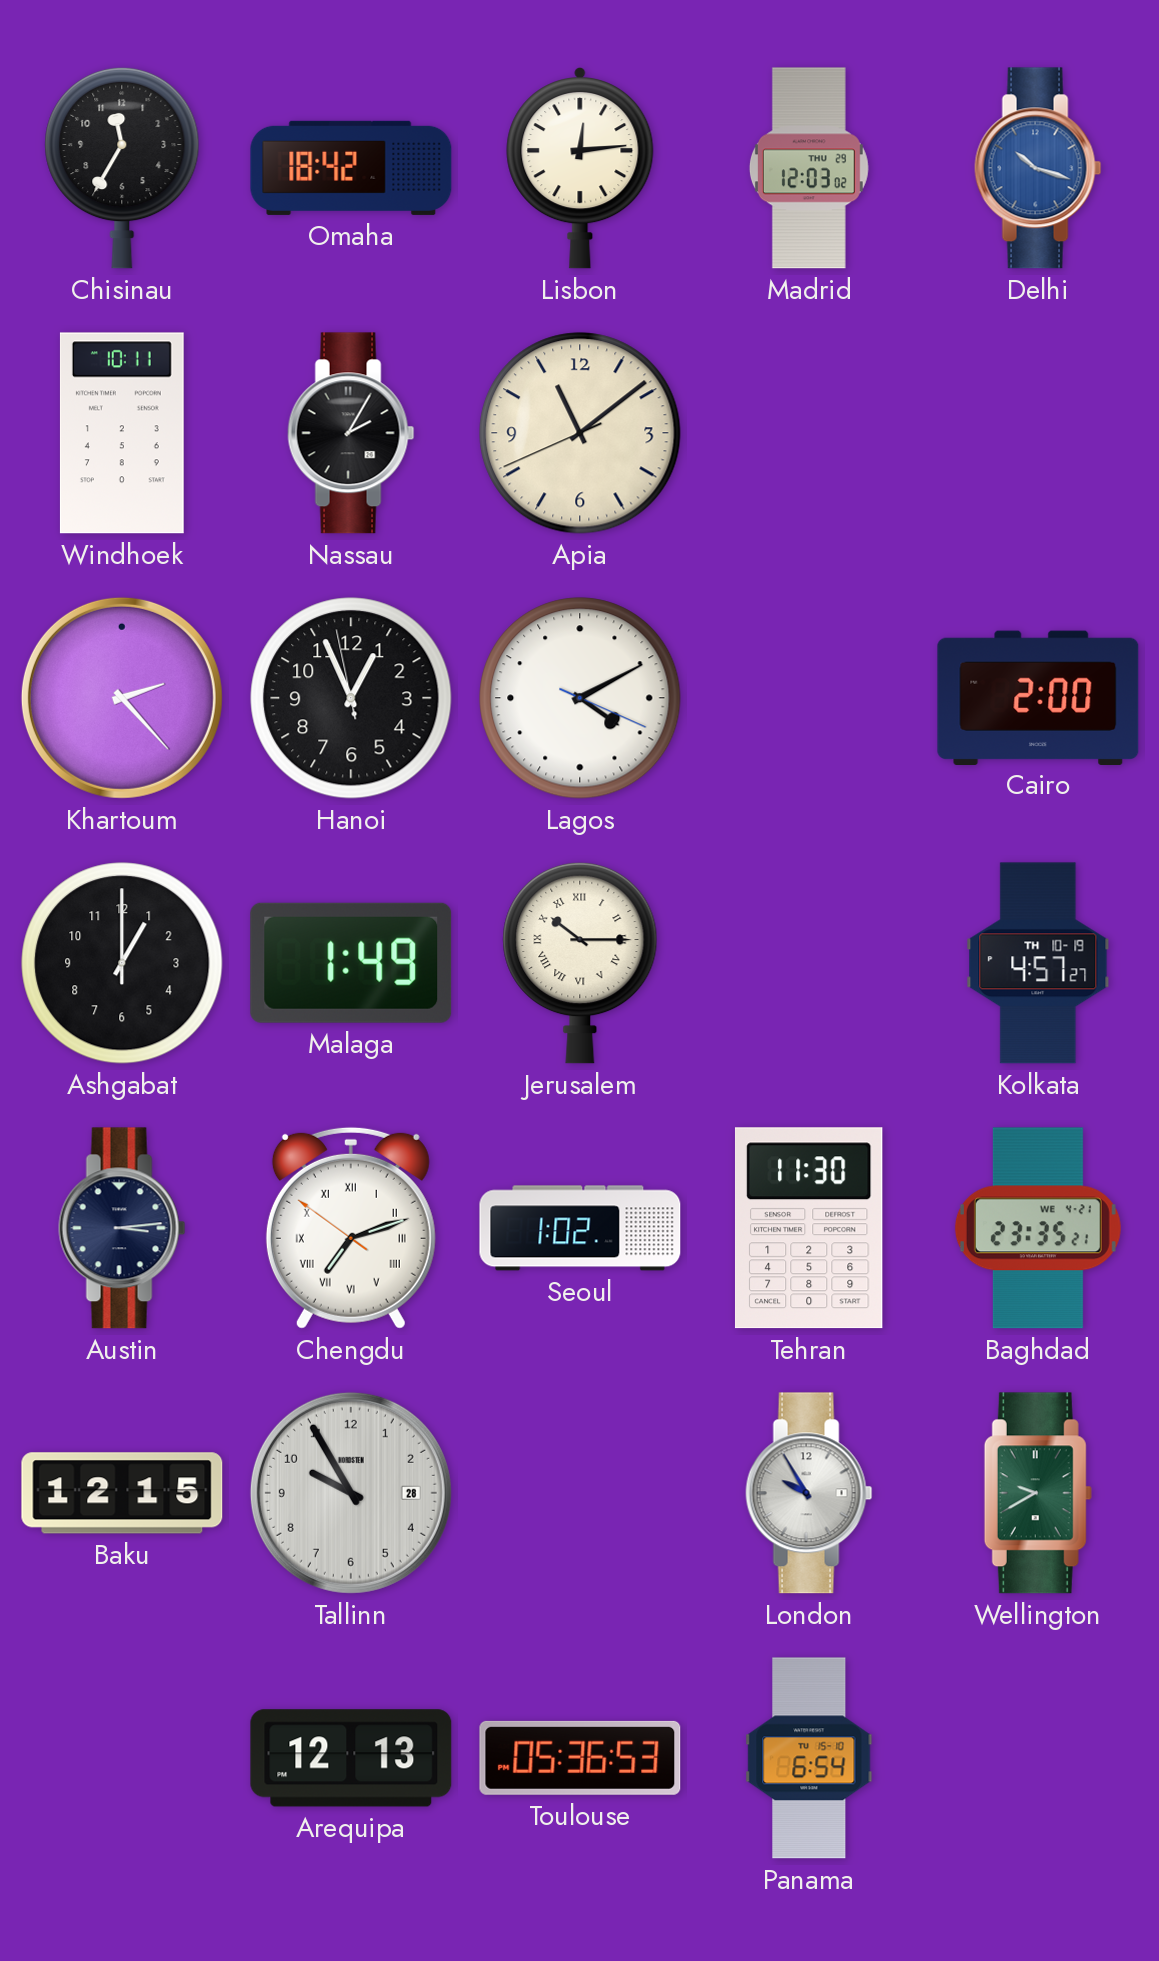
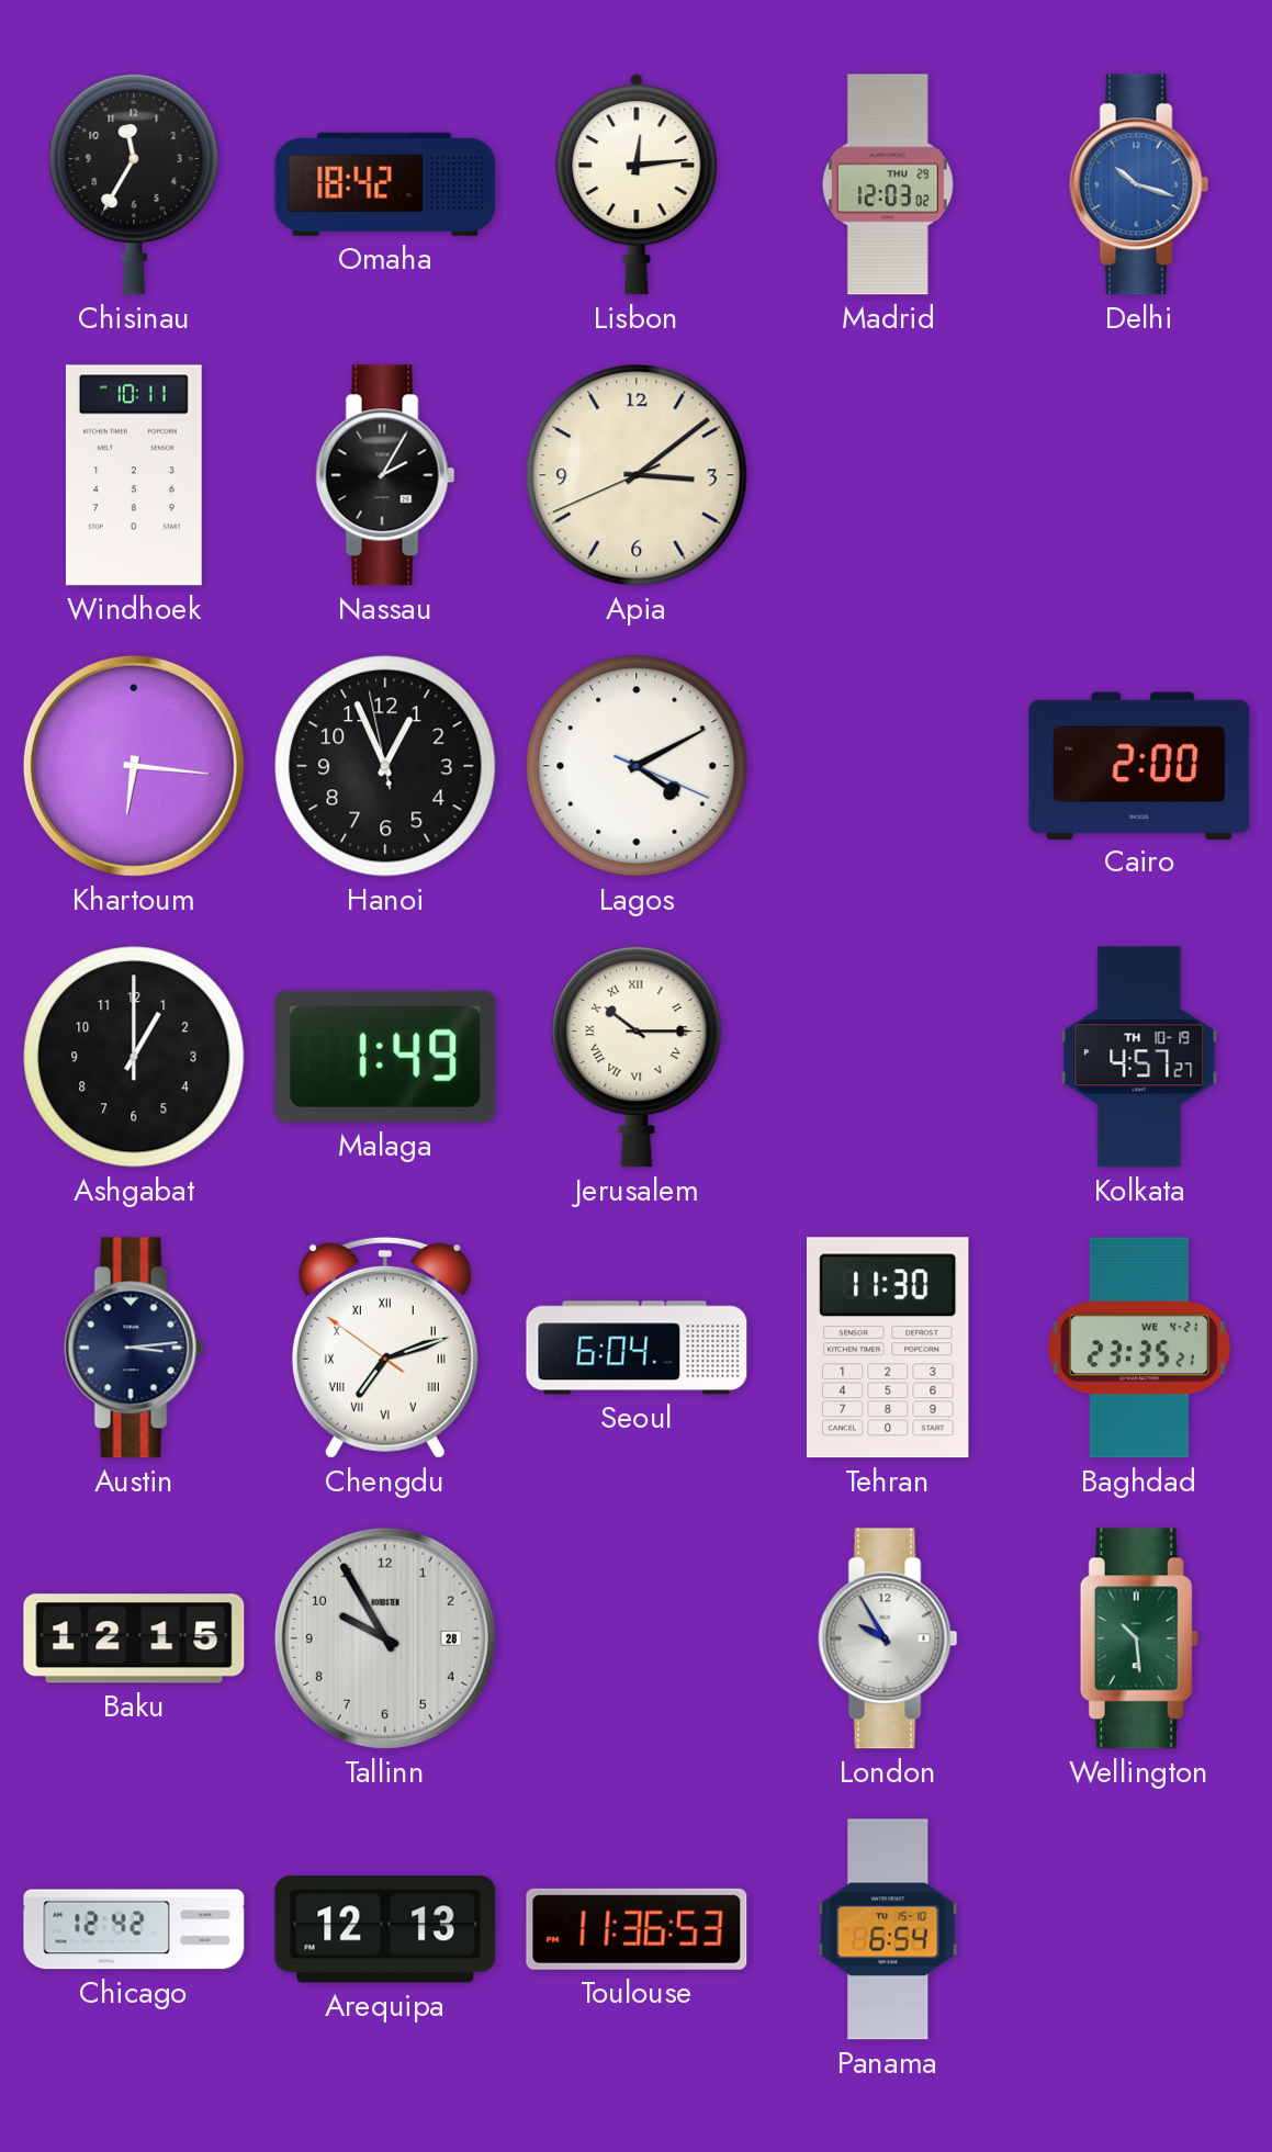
Apia: 11:08 -> 3:08
Khartoum: 2:23 -> 6:16
Seoul: 1:02 -> 6:04
Wellington: 9:40 -> 10:29
Chicago: none -> 12:42
Toulouse: 05:36 -> 11:36
